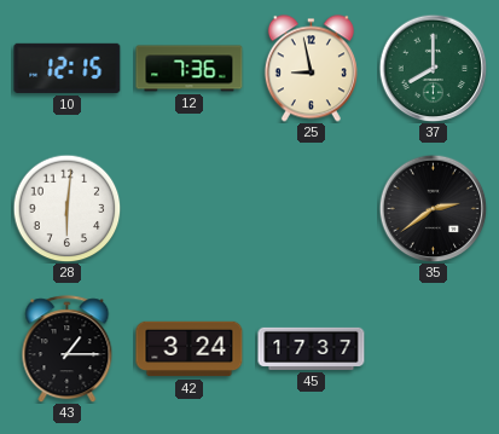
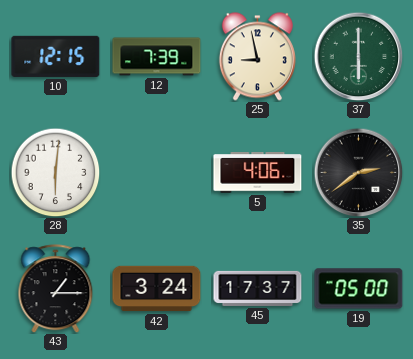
12: 7:36 -> 7:39
37: 8:00 -> 6:00
5: none -> 4:06
19: none -> 05:00
